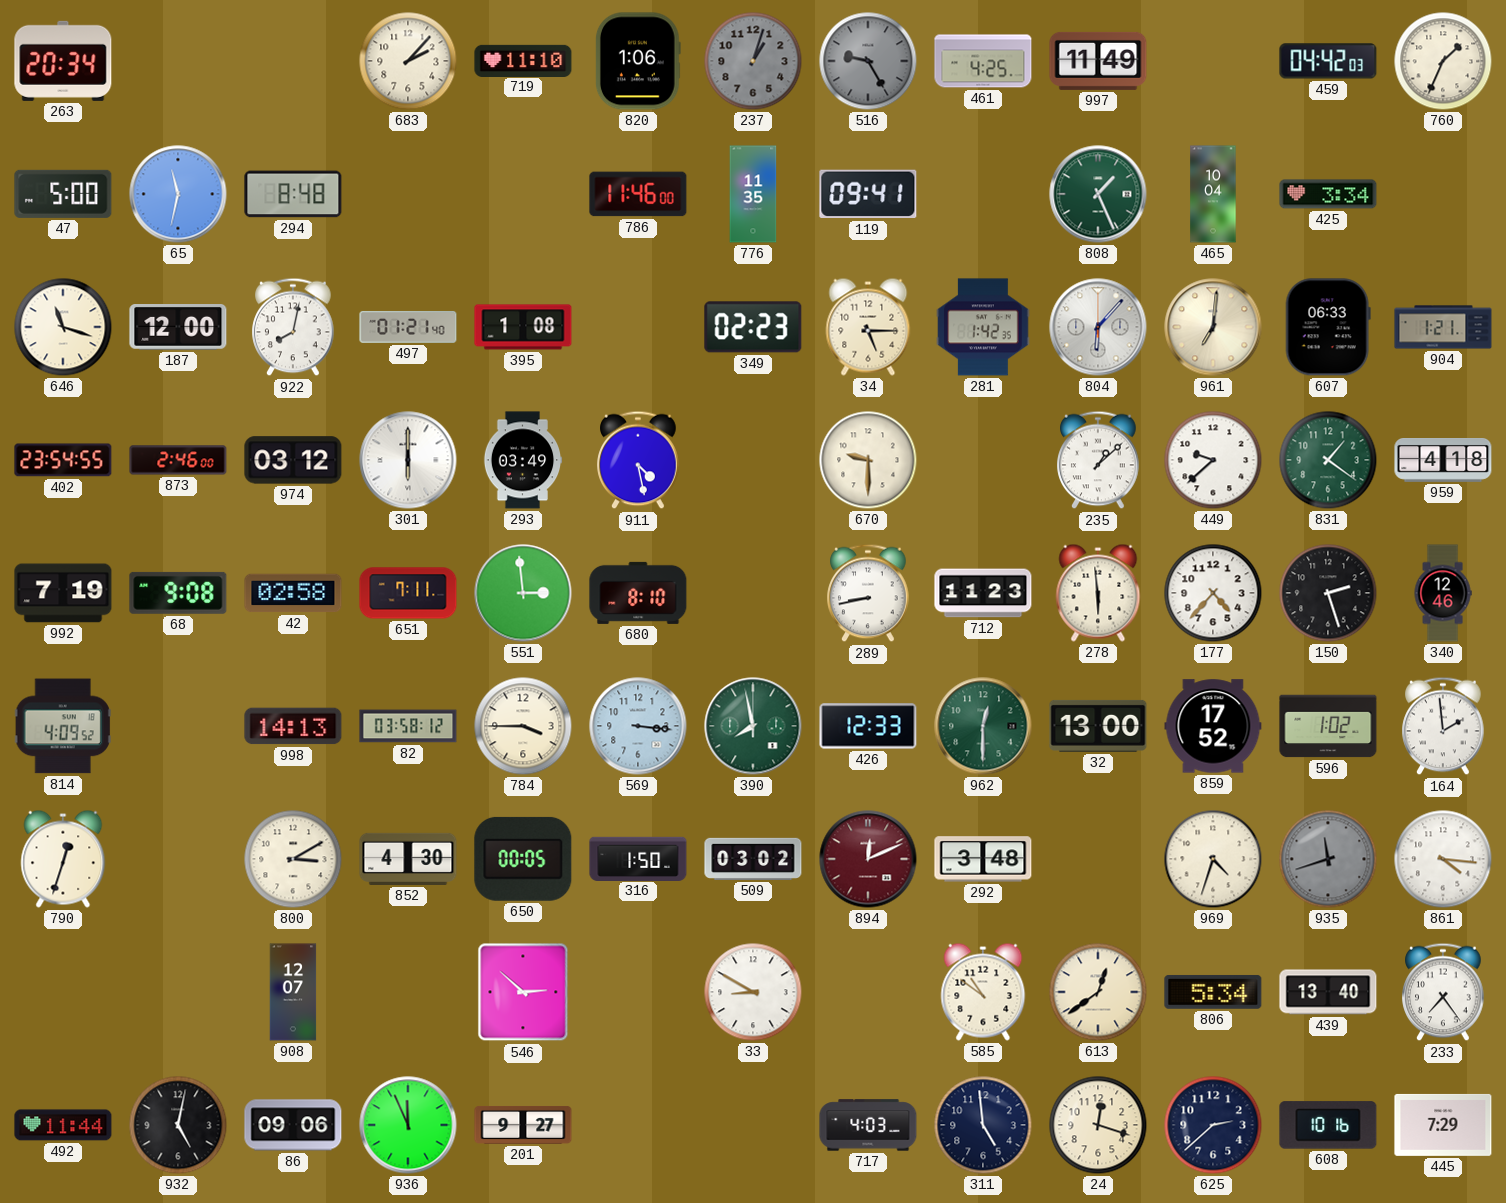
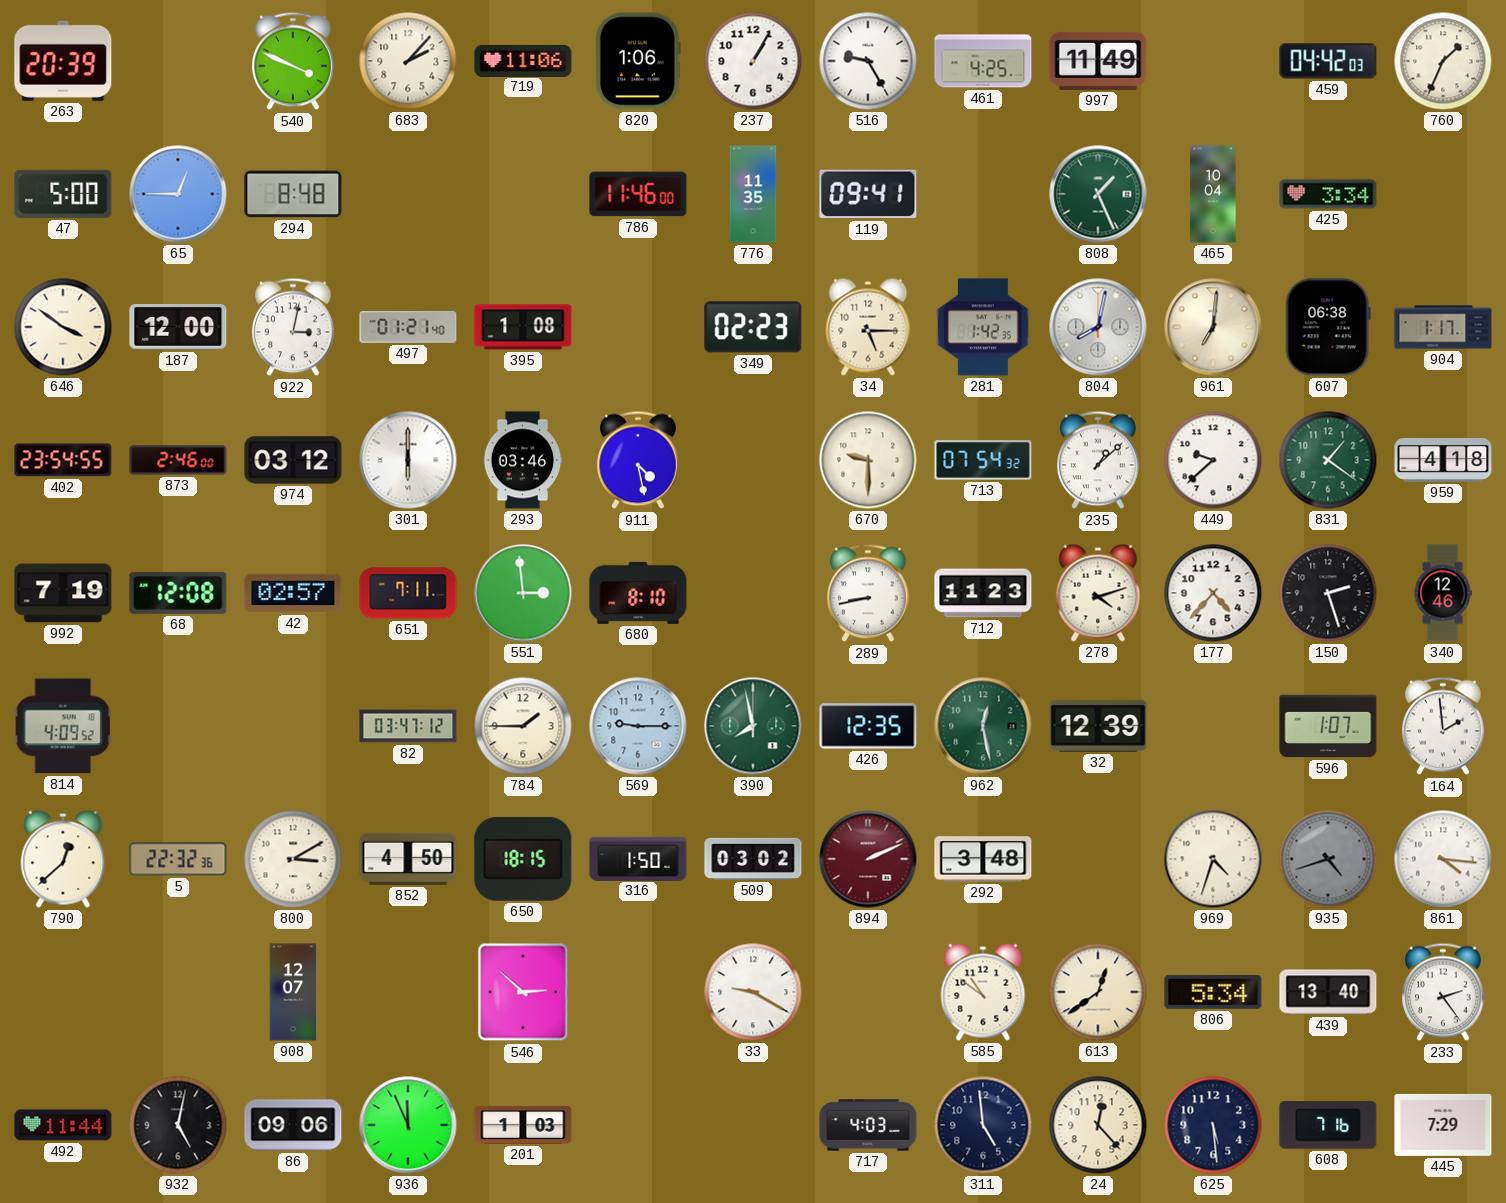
263: 20:34 -> 20:39
540: none -> 3:49
719: 11:10 -> 11:06
237: 1:03 -> 1:05
237 dial: grey -> white
516 dial: grey -> white
65: 11:32 -> 12:45
646: 11:18 -> 3:51
922: 8:02 -> 3:02
804: 6:07 -> 8:02
607: 06:33 -> 06:38
904: 1:21 -> 1:17
293: 03:49 -> 03:46
713: none -> 07:54
68: 9:08 -> 12:08
42: 02:58 -> 02:57
278: 5:59 -> 4:12
998: 14:13 -> none
82: 03:58 -> 03:47
784: 3:45 -> 1:45
569: 3:16 -> 9:15
426: 12:33 -> 12:35
962: 12:30 -> 12:28
32: 13:00 -> 12:39
859: 17:52 -> none
596: 1:02 -> 1:07
790: 12:33 -> 12:38
5: none -> 22:32
852: 4:30 -> 4:50
650: 00:05 -> 18:15
894: 12:11 -> 2:11
935: 11:42 -> 4:42
33: 8:50 -> 9:20
233: 7:24 -> 2:24
201: 9:27 -> 1:03
24: 12:18 -> 12:23
625: 2:38 -> 5:29
608: 10:16 -> 7:16
